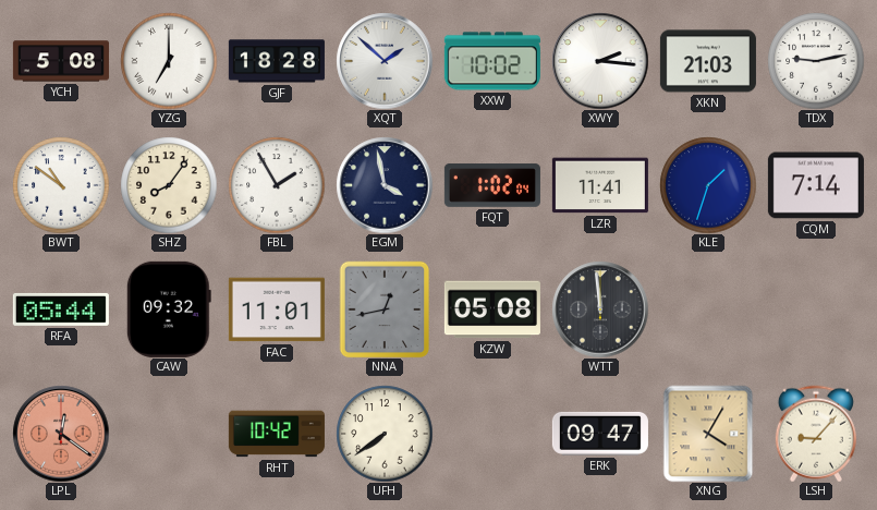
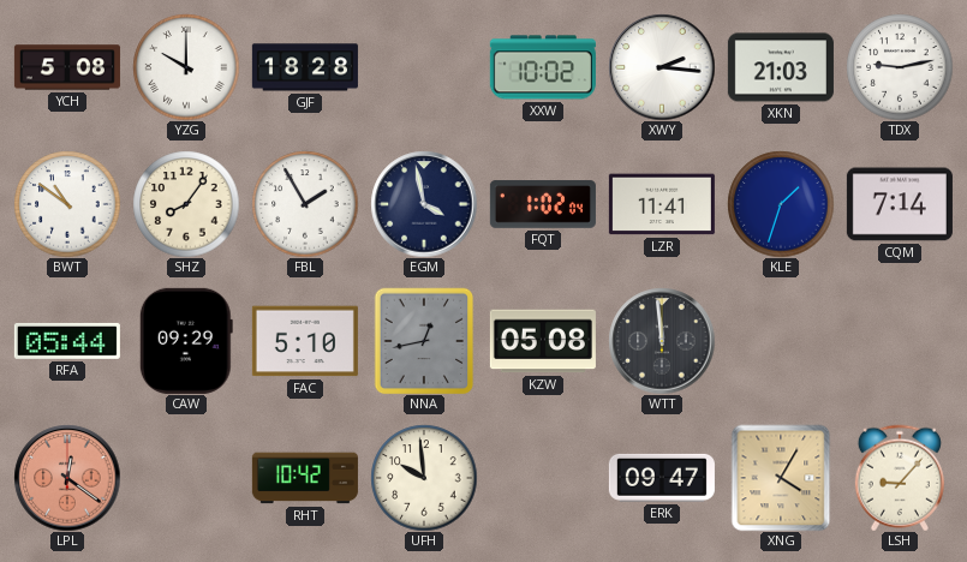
YZG: 7:00 -> 10:00
XQT: 1:52 -> none
CAW: 09:32 -> 09:29
FAC: 11:01 -> 5:10
UFH: 7:39 -> 9:59
